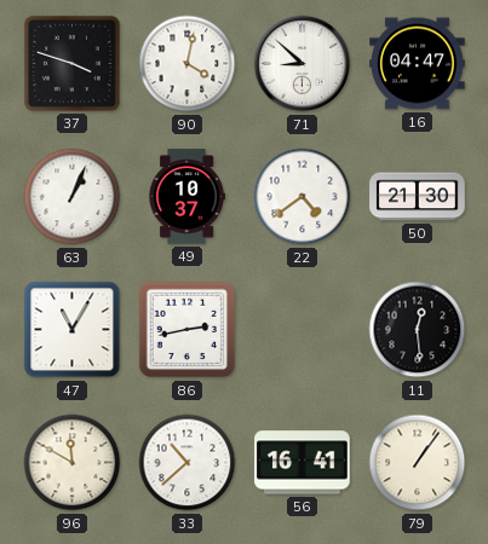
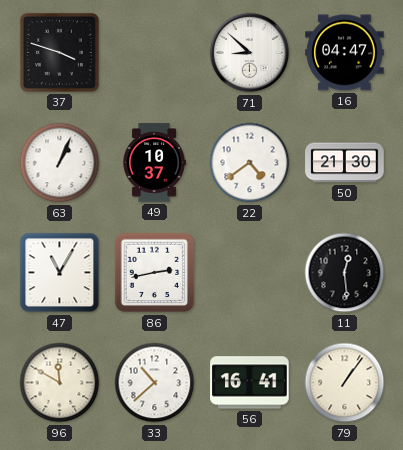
90: 4:02 -> none
